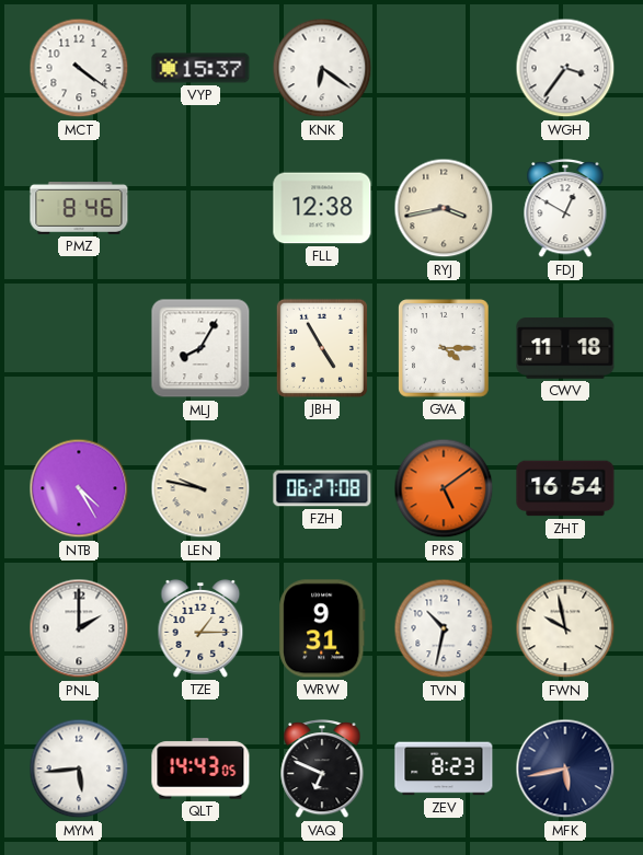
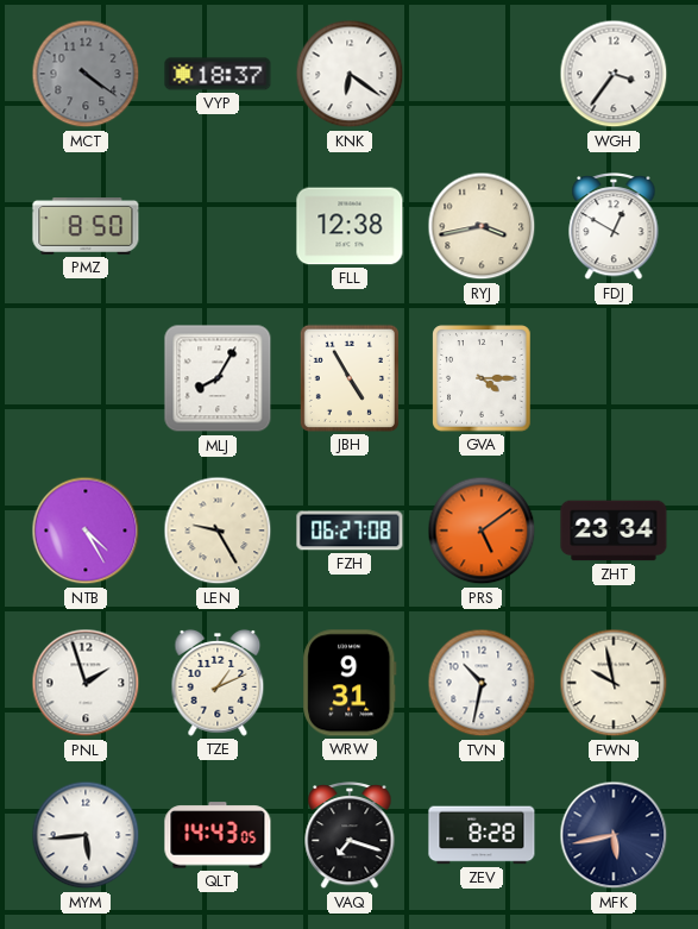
MCT dial: white -> grey
VYP: 15:37 -> 18:37
PMZ: 8:46 -> 8:50
CWV: 11:18 -> none
LEN: 9:47 -> 9:25
ZHT: 16:54 -> 23:34
PNL: 2:00 -> 1:57
TZE: 1:15 -> 1:11
VAQ: 6:49 -> 7:18
ZEV: 8:23 -> 8:28
